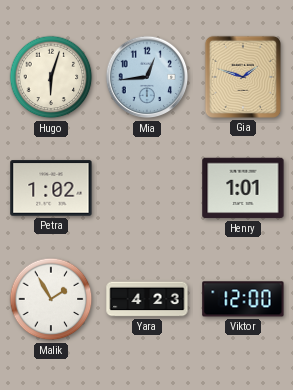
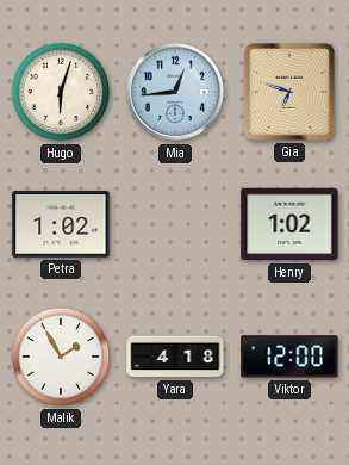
Gia: 1:48 -> 6:48
Henry: 1:01 -> 1:02
Yara: 4:23 -> 4:18
